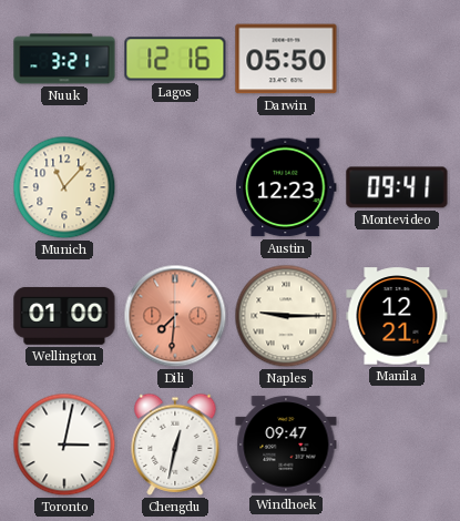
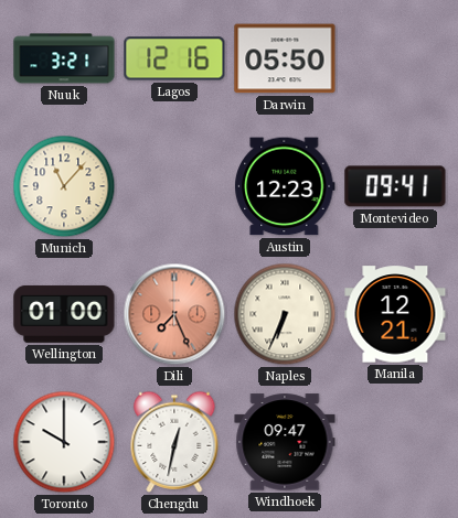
Dili: 7:31 -> 7:26
Naples: 9:15 -> 6:34
Toronto: 3:02 -> 10:00
